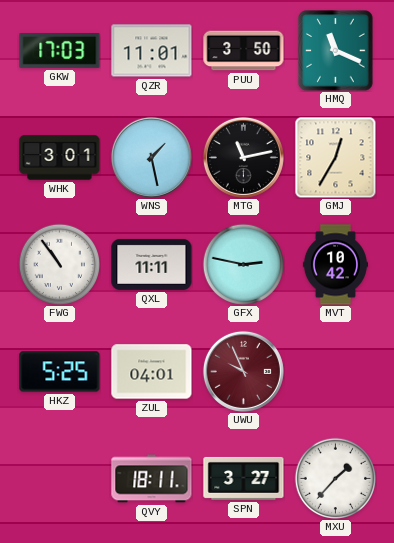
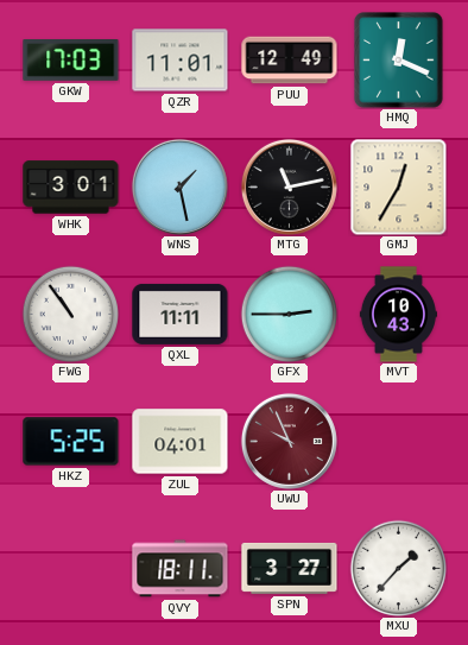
PUU: 3:50 -> 12:49
HMQ: 11:19 -> 12:19
GFX: 2:47 -> 2:45
MVT: 10:42 -> 10:43
